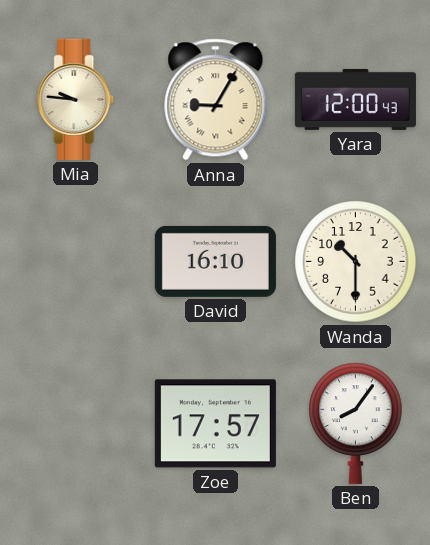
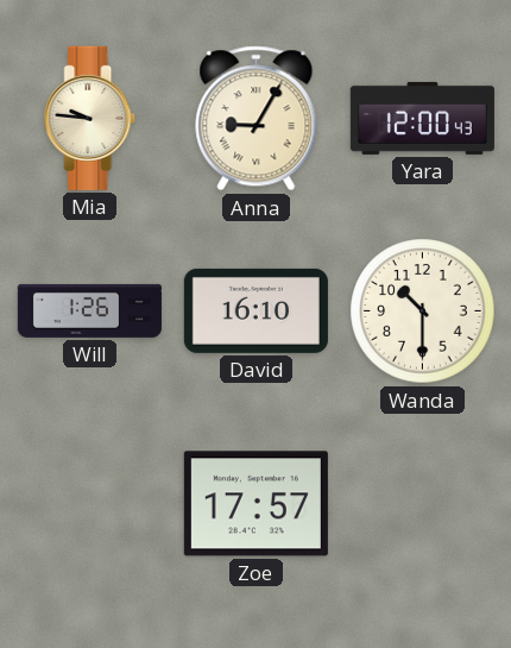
Will: none -> 1:26
Ben: 8:06 -> none
